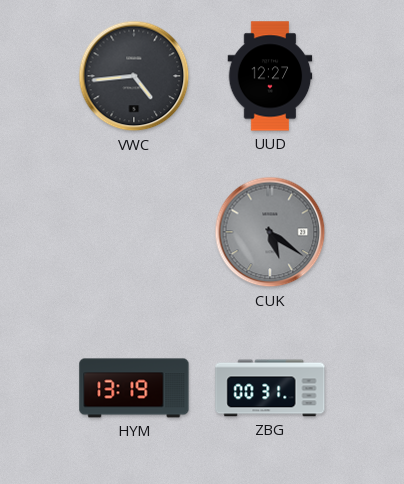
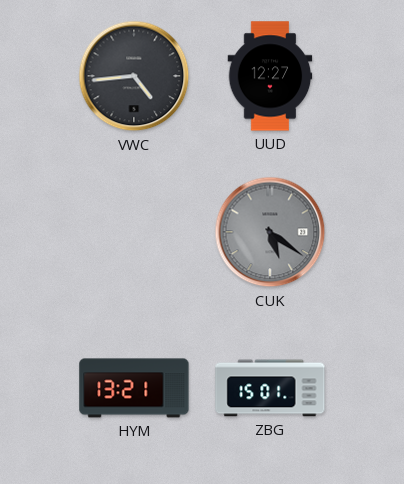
HYM: 13:19 -> 13:21
ZBG: 00:31 -> 15:01
